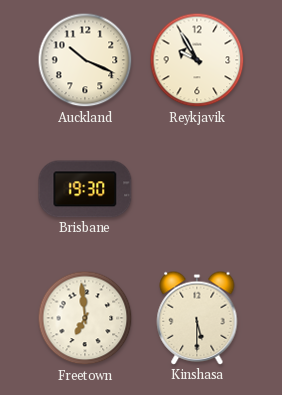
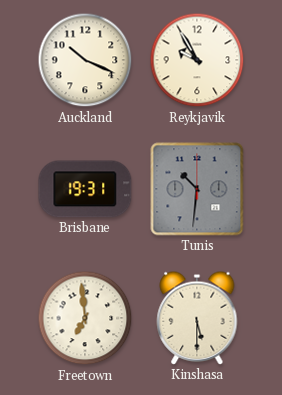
Brisbane: 19:30 -> 19:31
Tunis: none -> 10:31
